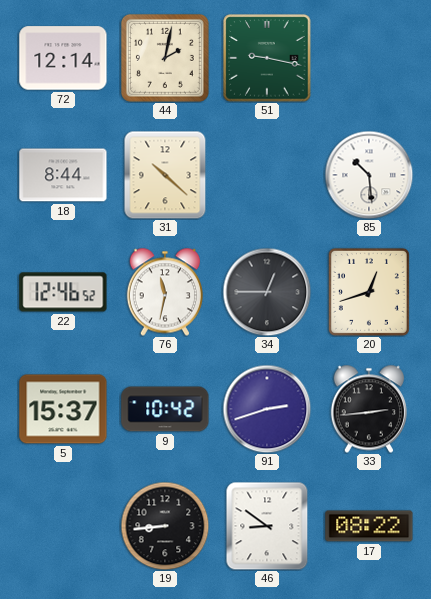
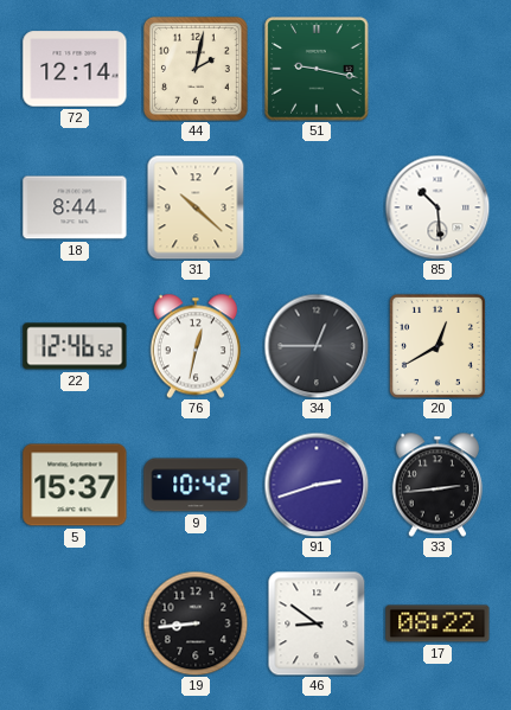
76: 11:32 -> 12:32
20: 12:42 -> 12:40
